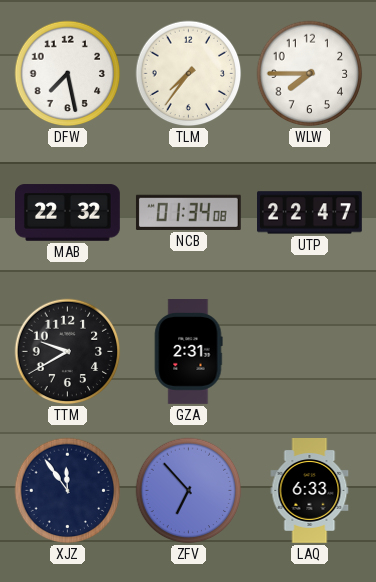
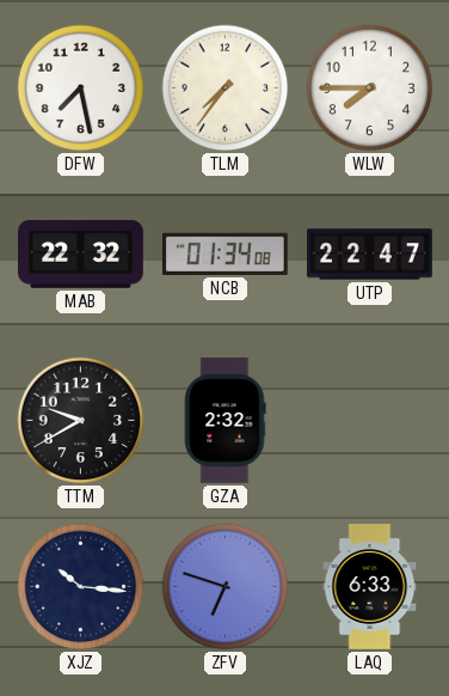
GZA: 2:31 -> 2:32
XJZ: 11:54 -> 10:16
ZFV: 6:53 -> 6:48
